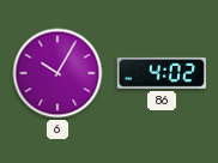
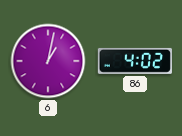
6: 10:05 -> 1:02
